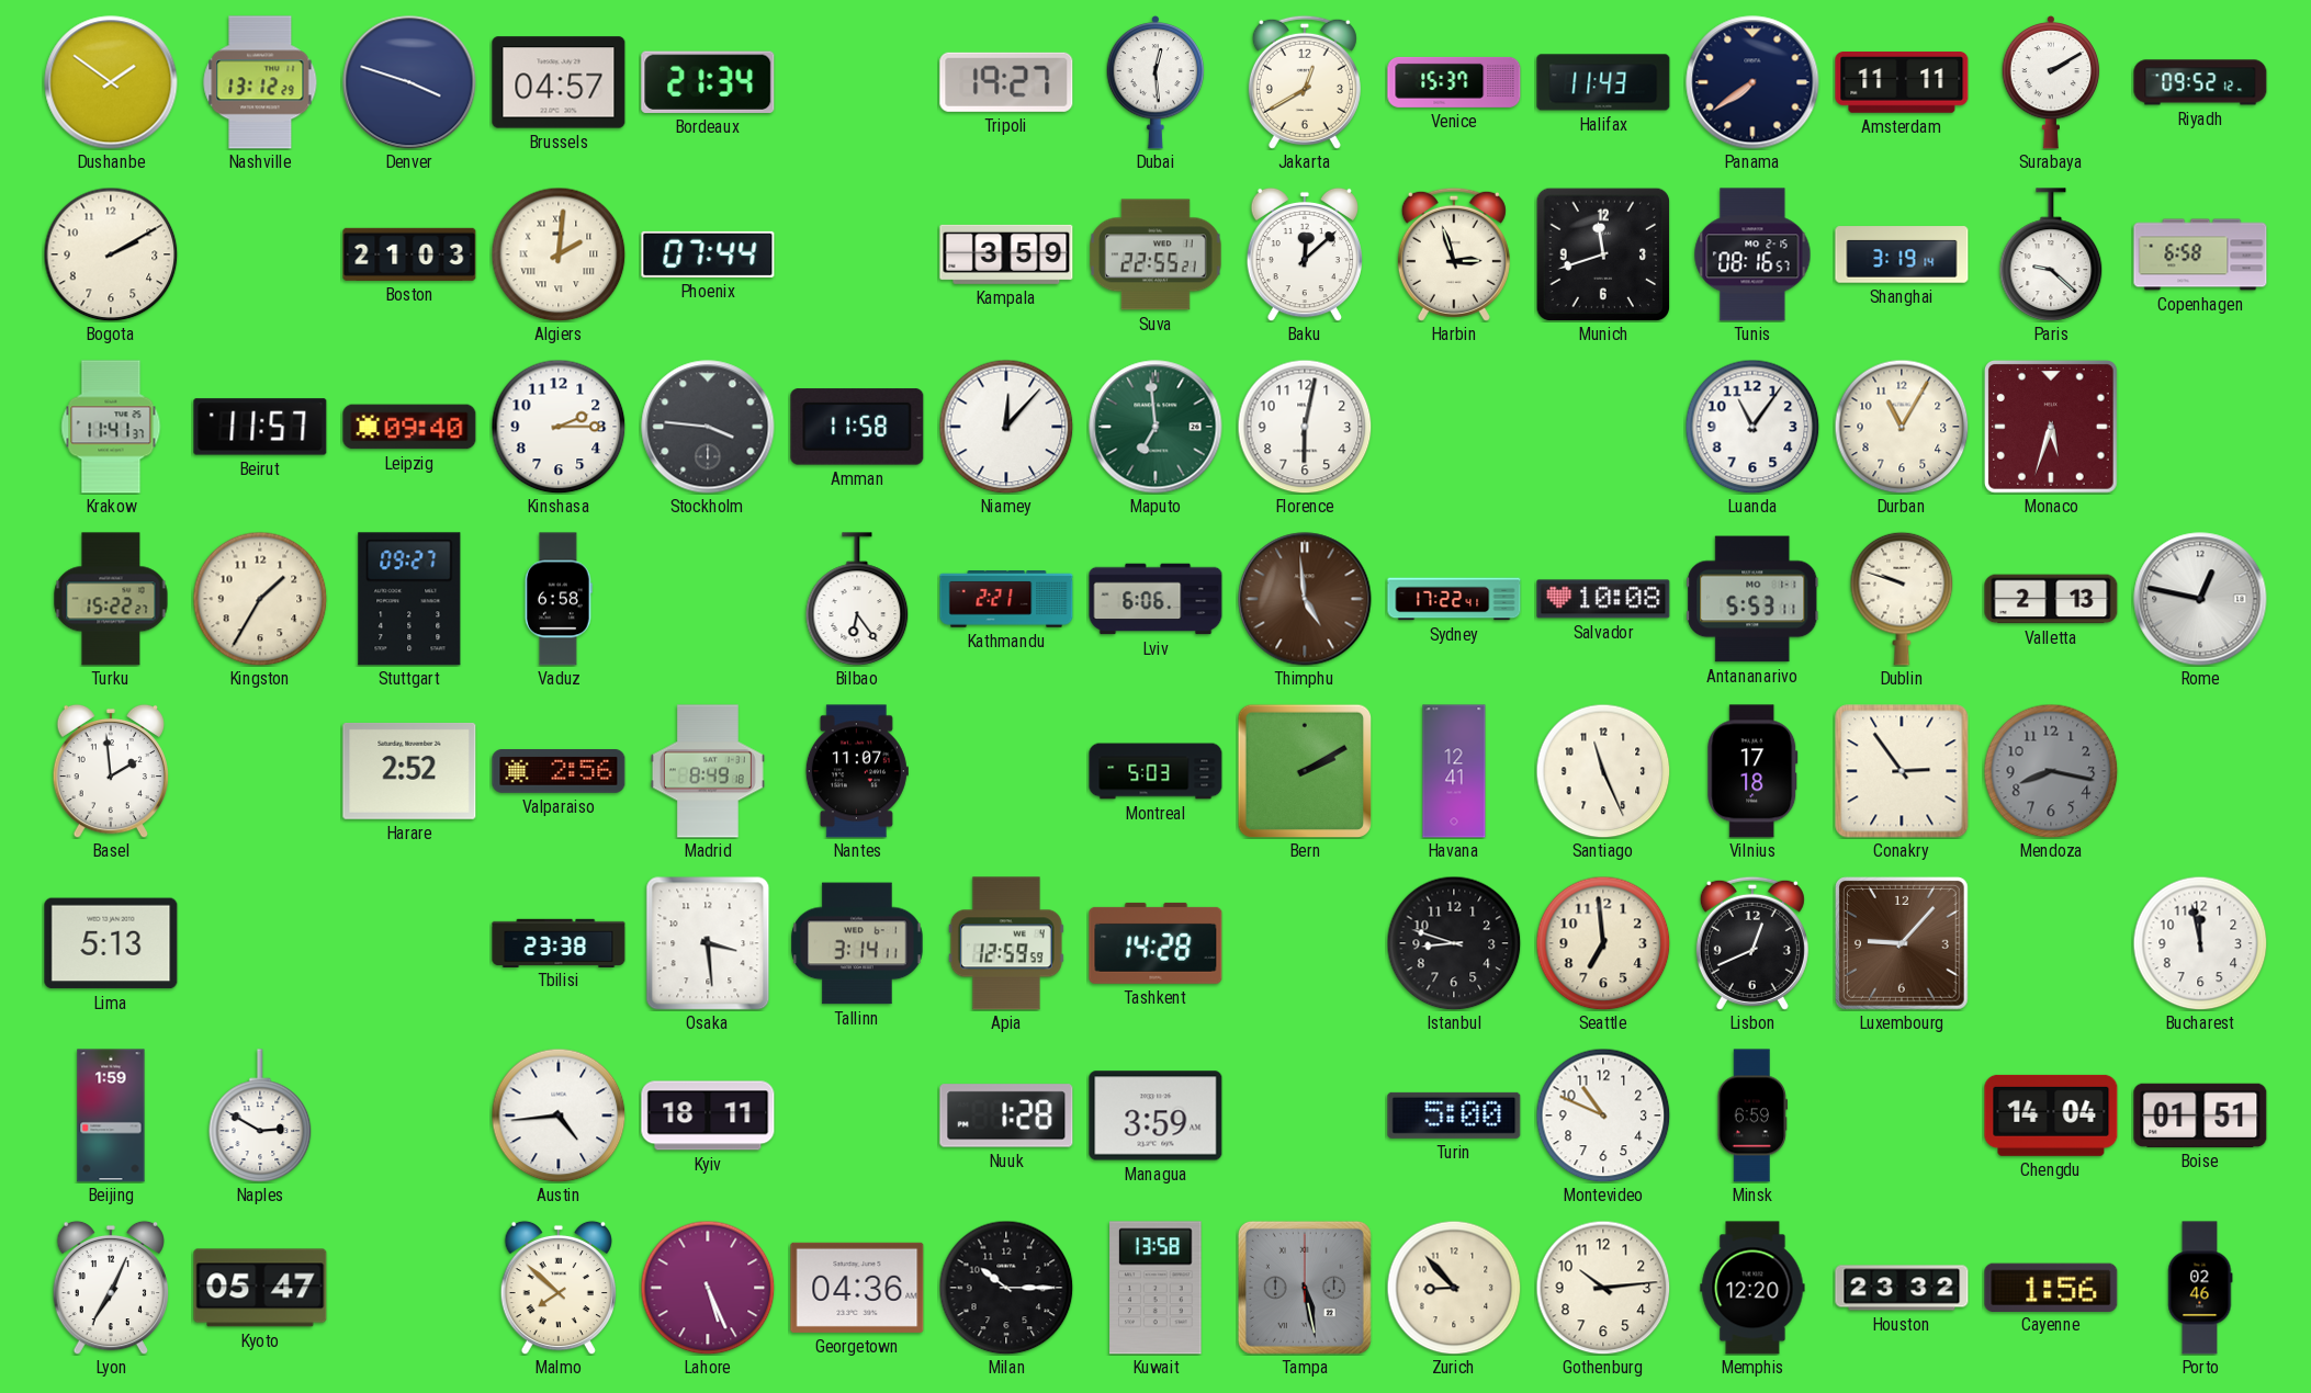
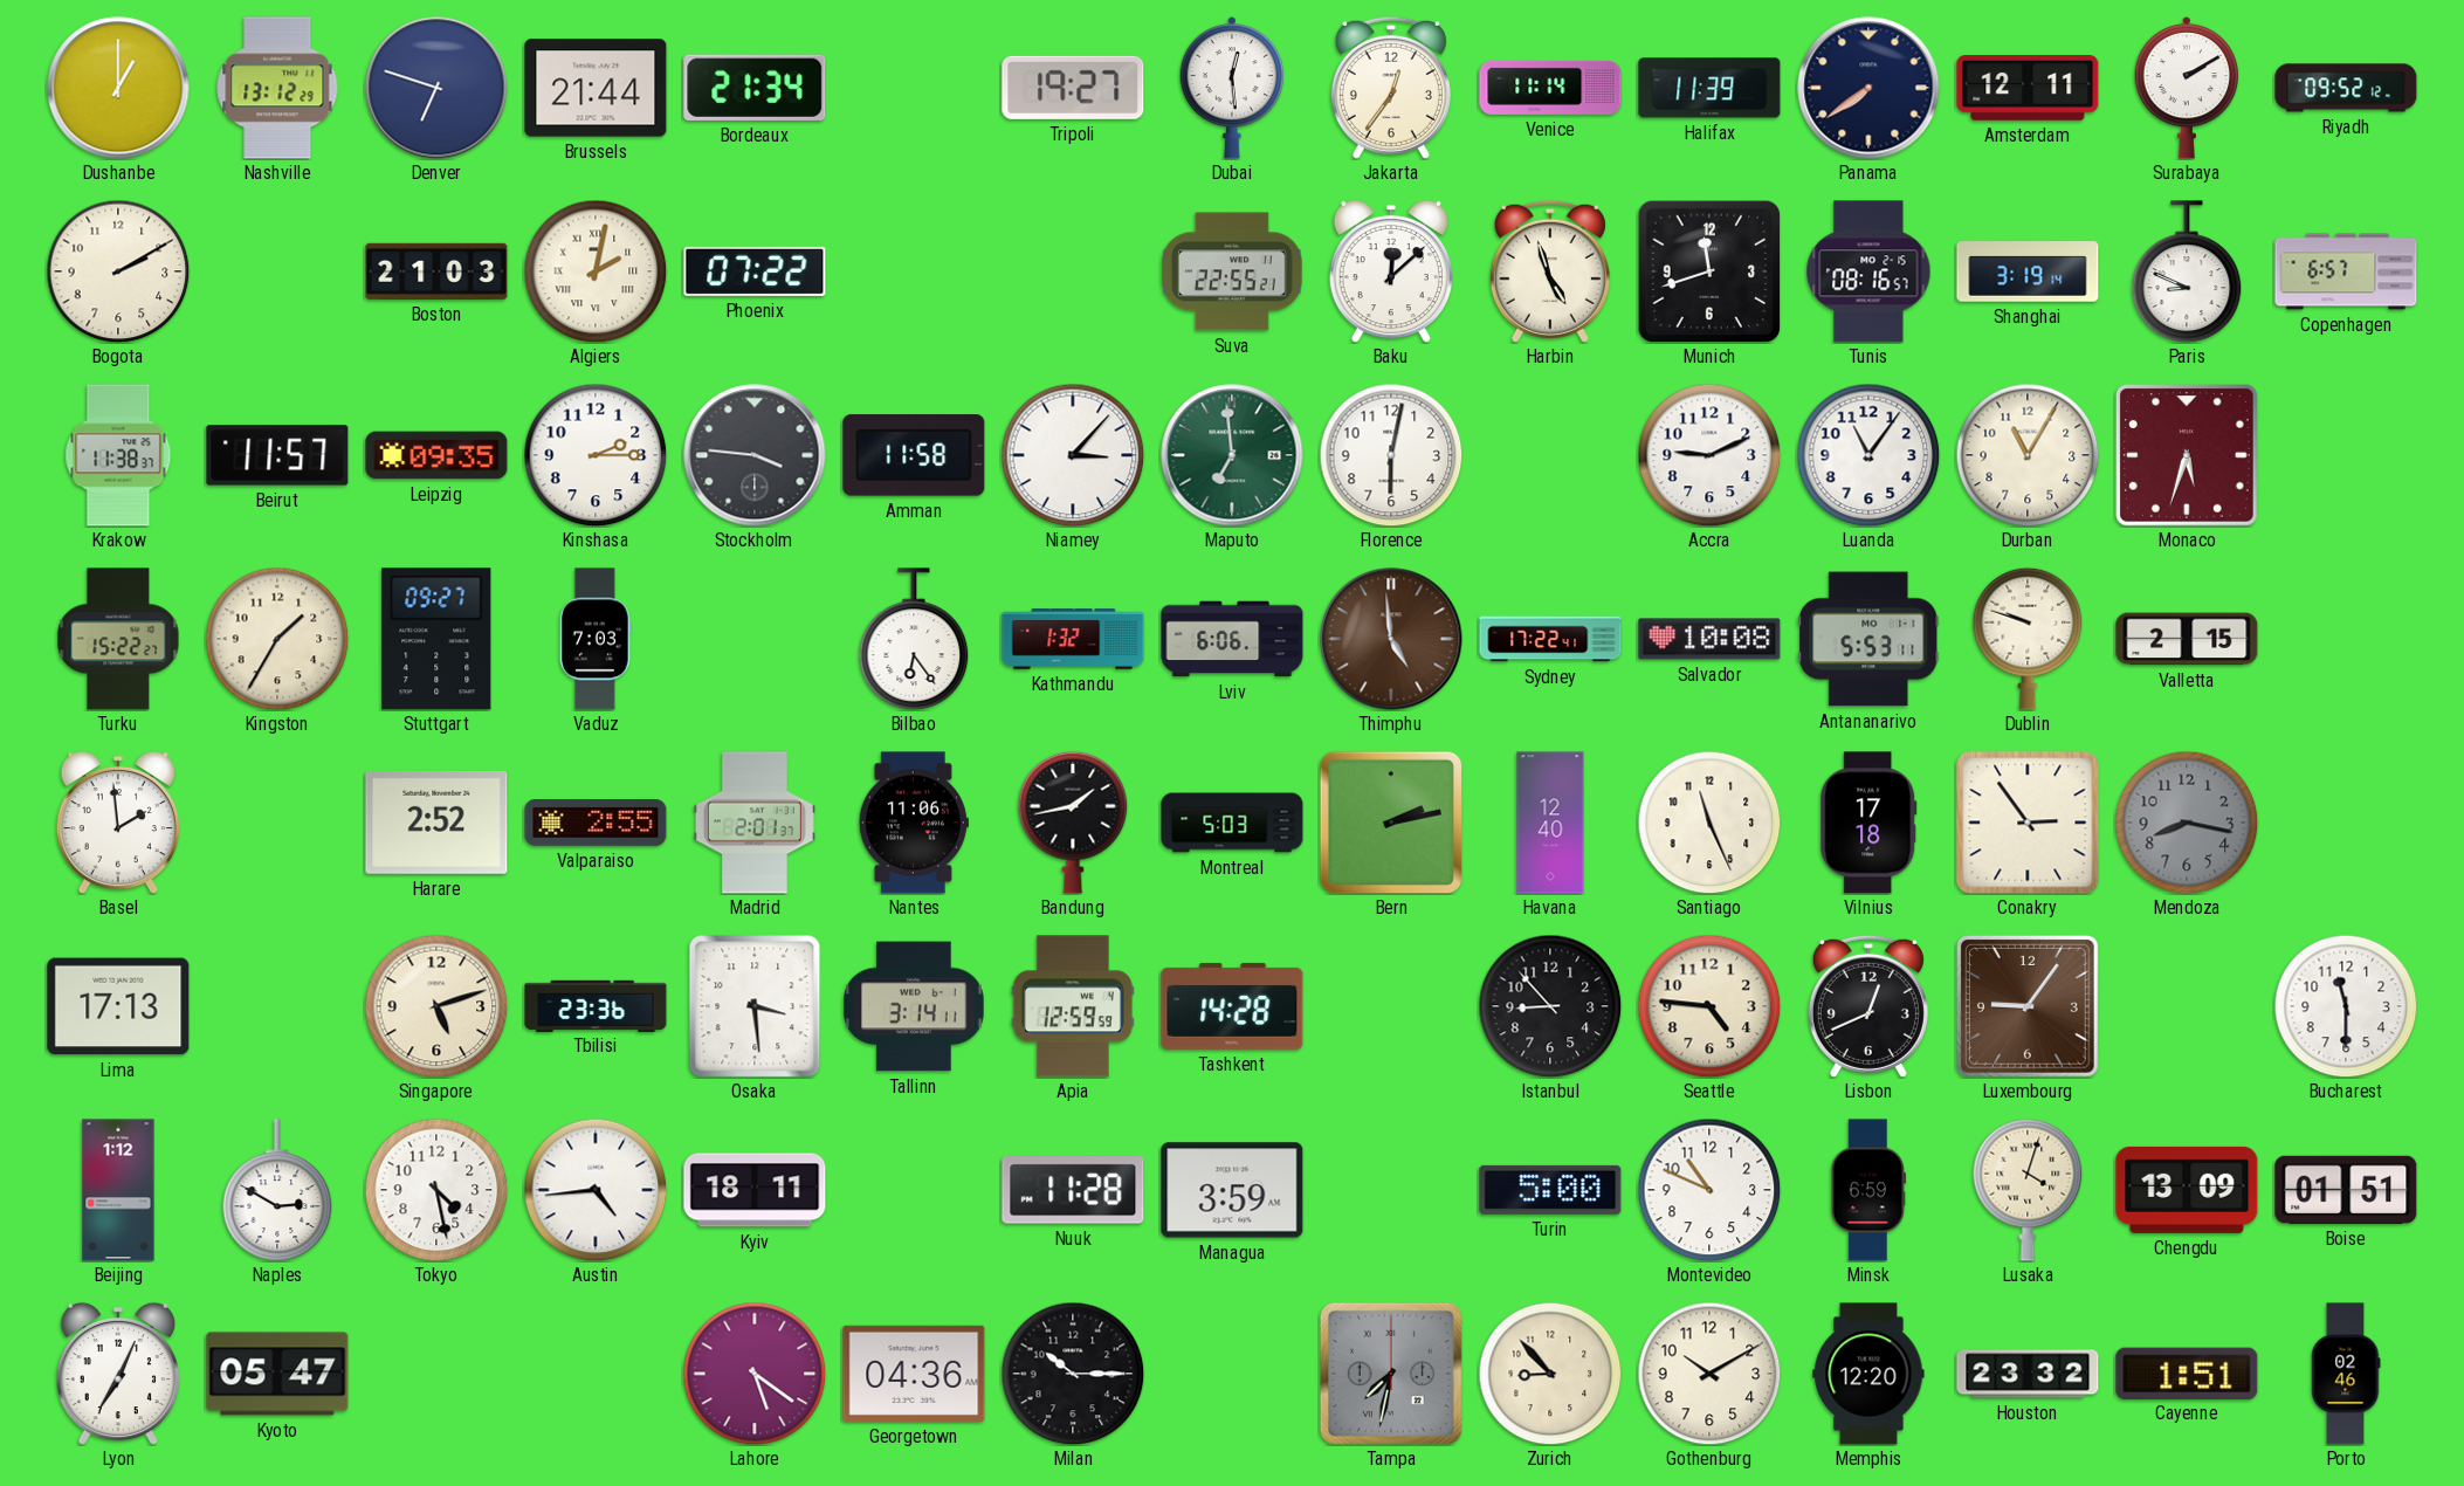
Dushanbe: 1:51 -> 1:00
Denver: 3:48 -> 6:48
Brussels: 04:57 -> 21:44
Jakarta: 12:40 -> 12:36
Venice: 15:37 -> 11:14
Halifax: 11:43 -> 11:39
Amsterdam: 11:11 -> 12:11
Algiers: 2:01 -> 2:02
Phoenix: 07:44 -> 07:22
Kampala: 3:59 -> none
Harbin: 2:57 -> 4:57
Paris: 9:22 -> 8:49
Copenhagen: 6:58 -> 6:57
Krakow: 11:41 -> 11:38
Leipzig: 09:40 -> 09:35
Niamey: 12:07 -> 3:07
Accra: none -> 9:11
Vaduz: 6:58 -> 7:03
Kathmandu: 2:21 -> 1:32
Valletta: 2:13 -> 2:15
Rome: 12:47 -> none
Valparaiso: 2:56 -> 2:55
Madrid: 8:49 -> 2:01
Nantes: 11:07 -> 11:06
Bandung: none -> 1:43
Bern: 2:10 -> 2:13
Havana: 12:41 -> 12:40
Lima: 5:13 -> 17:13
Singapore: none -> 5:12
Tbilisi: 23:38 -> 23:36
Istanbul: 8:48 -> 8:53
Seattle: 6:59 -> 4:46
Luxembourg: 9:07 -> 9:06
Bucharest: 11:58 -> 11:30
Beijing: 1:59 -> 1:12
Tokyo: none -> 4:28
Nuuk: 1:28 -> 11:28
Lusaka: none -> 4:03
Chengdu: 14:04 -> 13:09
Malmo: 7:52 -> none
Lahore: 5:26 -> 5:21
Kuwait: 13:58 -> none
Tampa: 5:28 -> 7:32
Gothenburg: 10:14 -> 10:10
Cayenne: 1:56 -> 1:51
